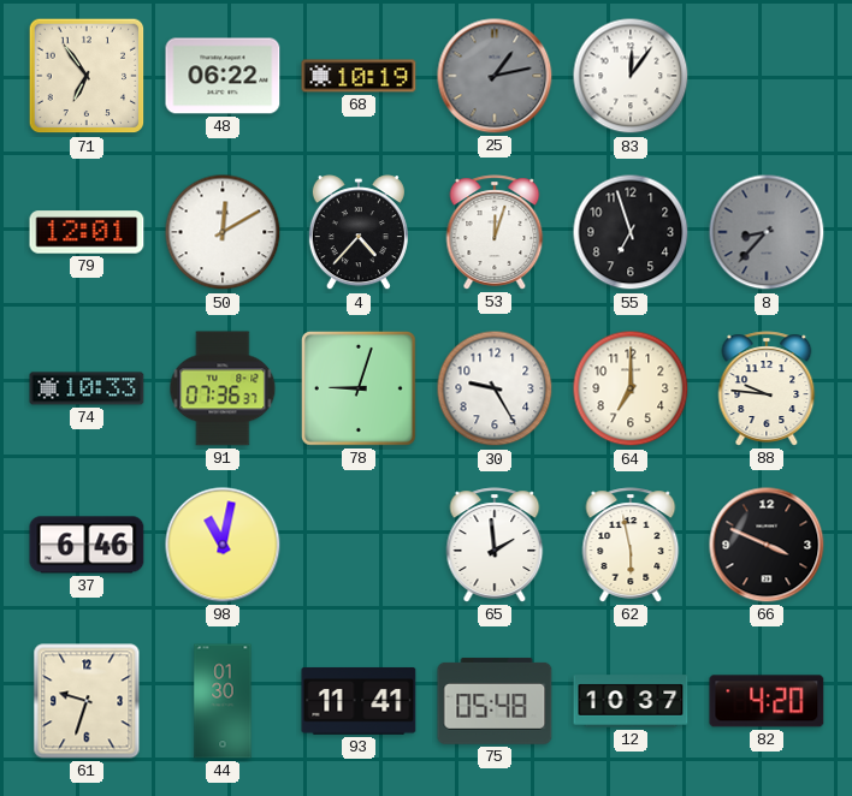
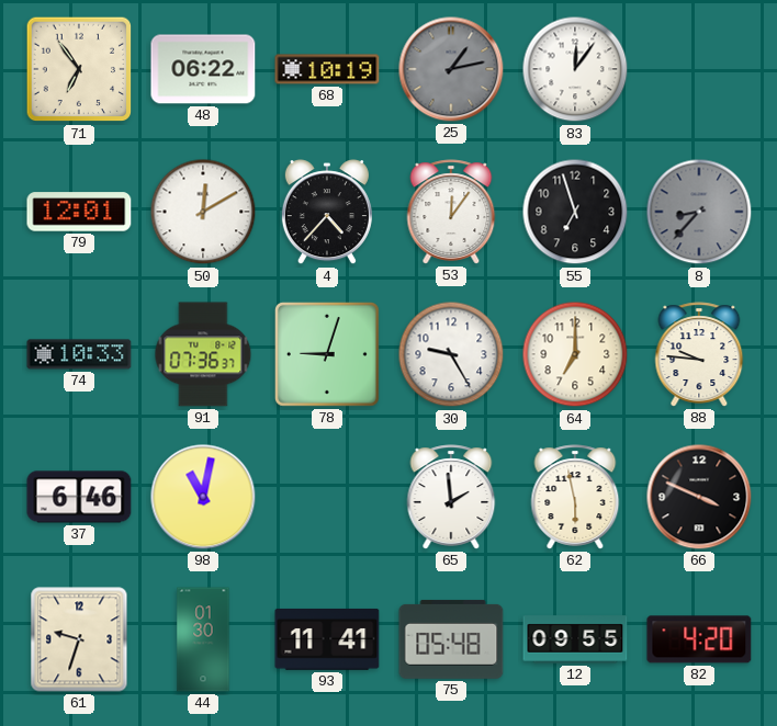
53: 12:03 -> 12:06
12: 10:37 -> 09:55
